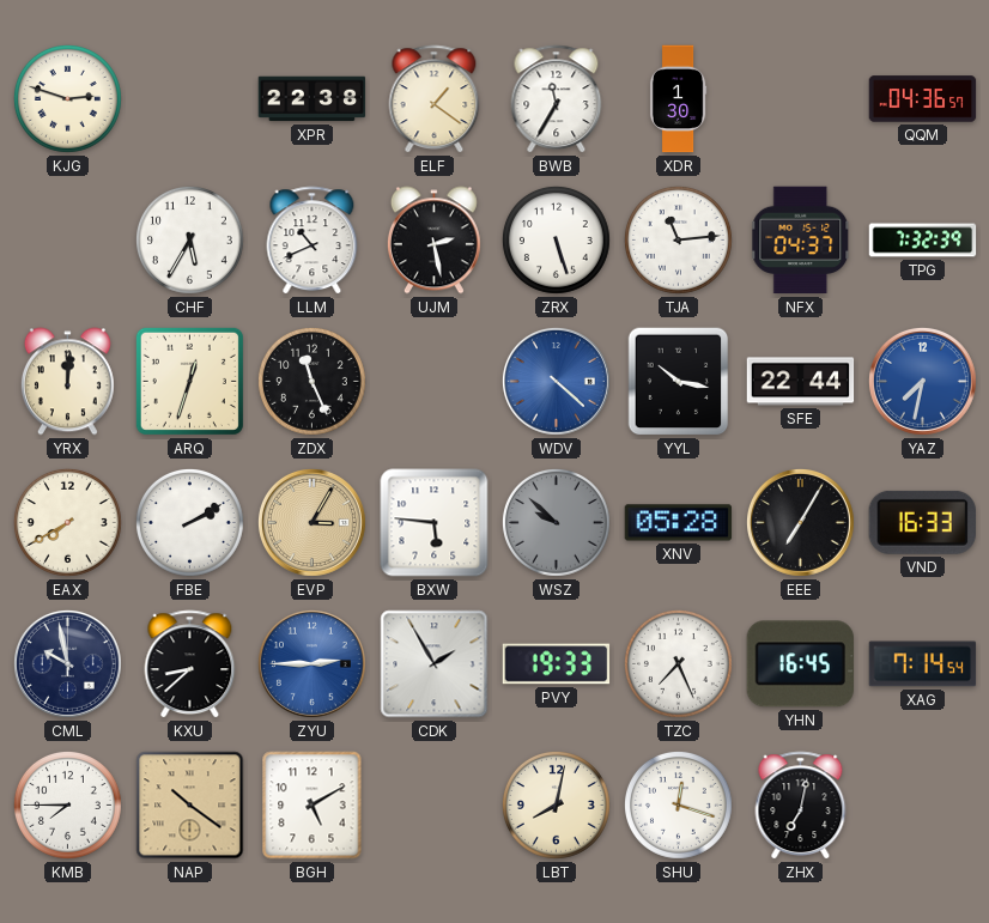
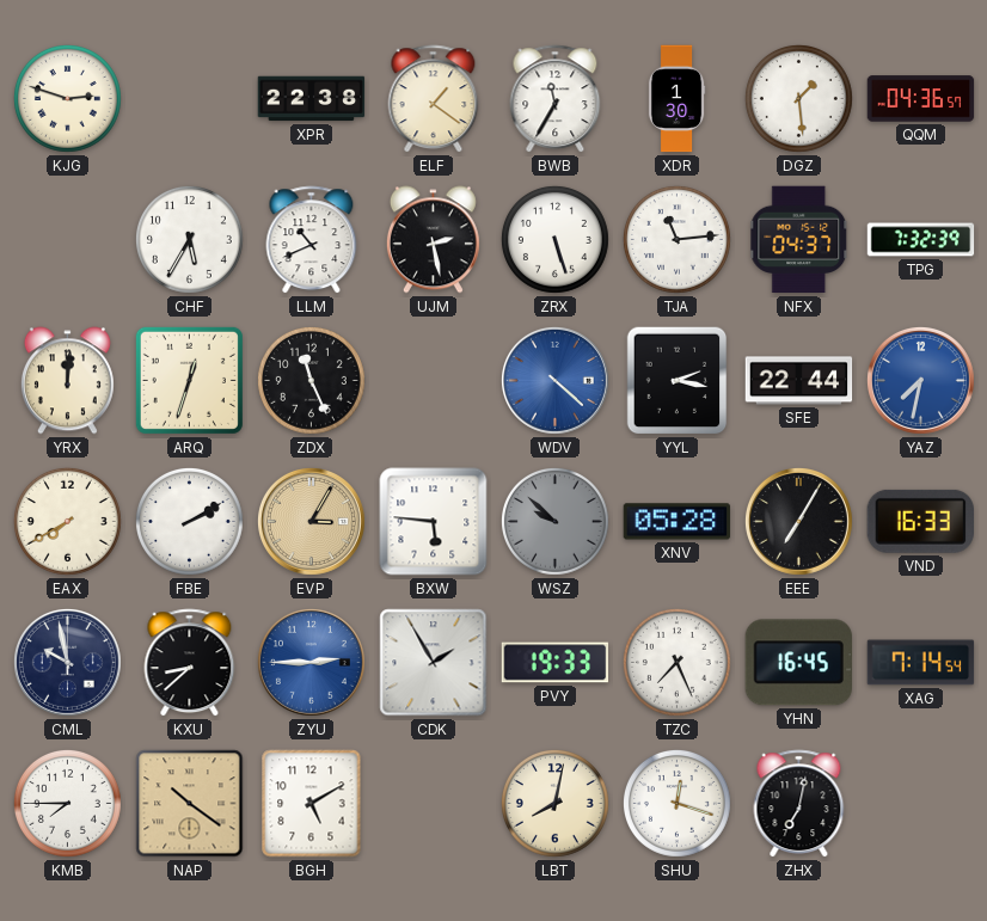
DGZ: none -> 1:29
YYL: 10:17 -> 2:17
